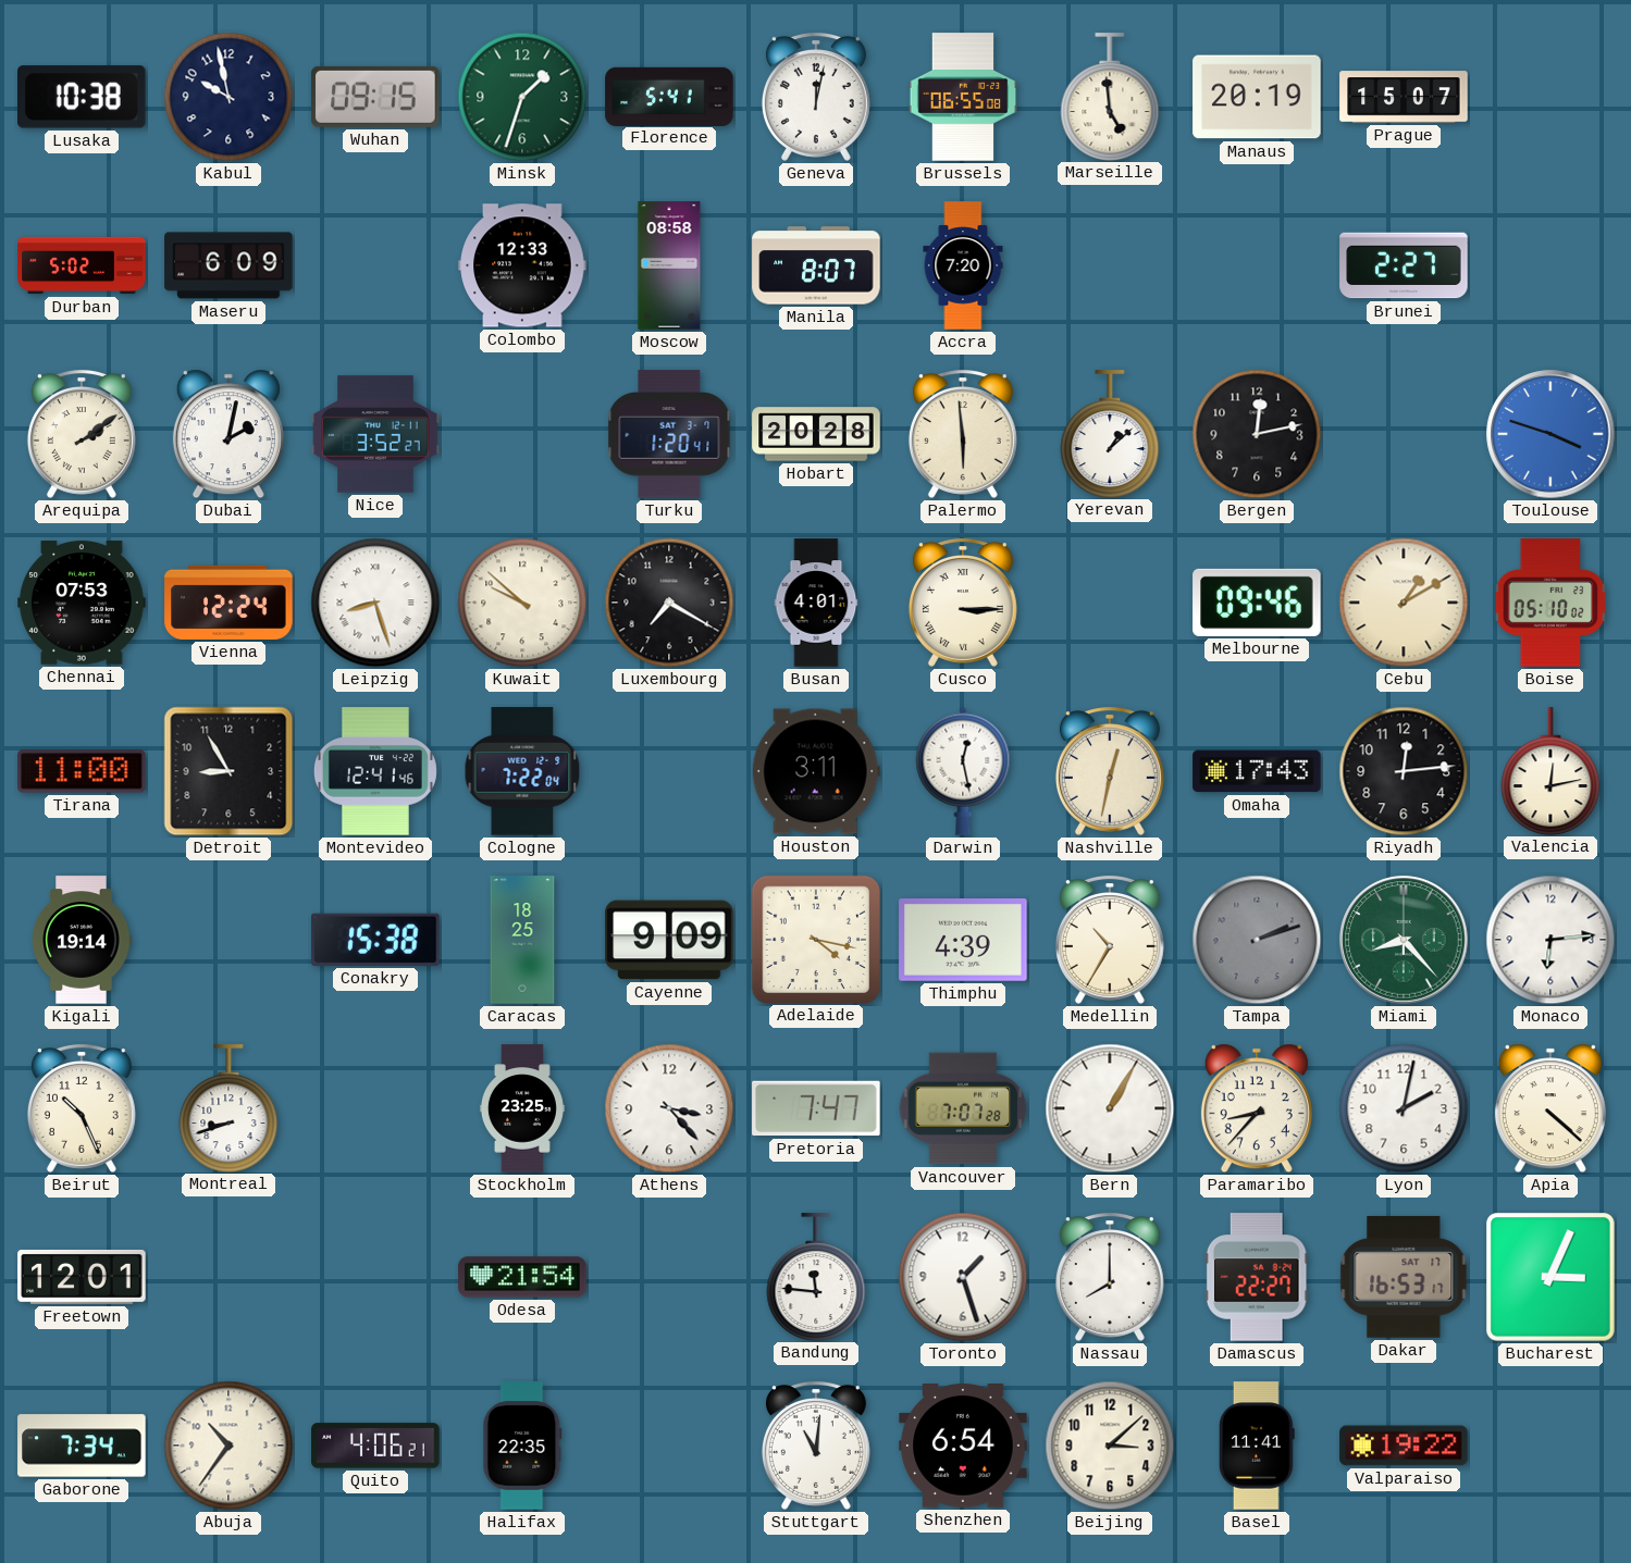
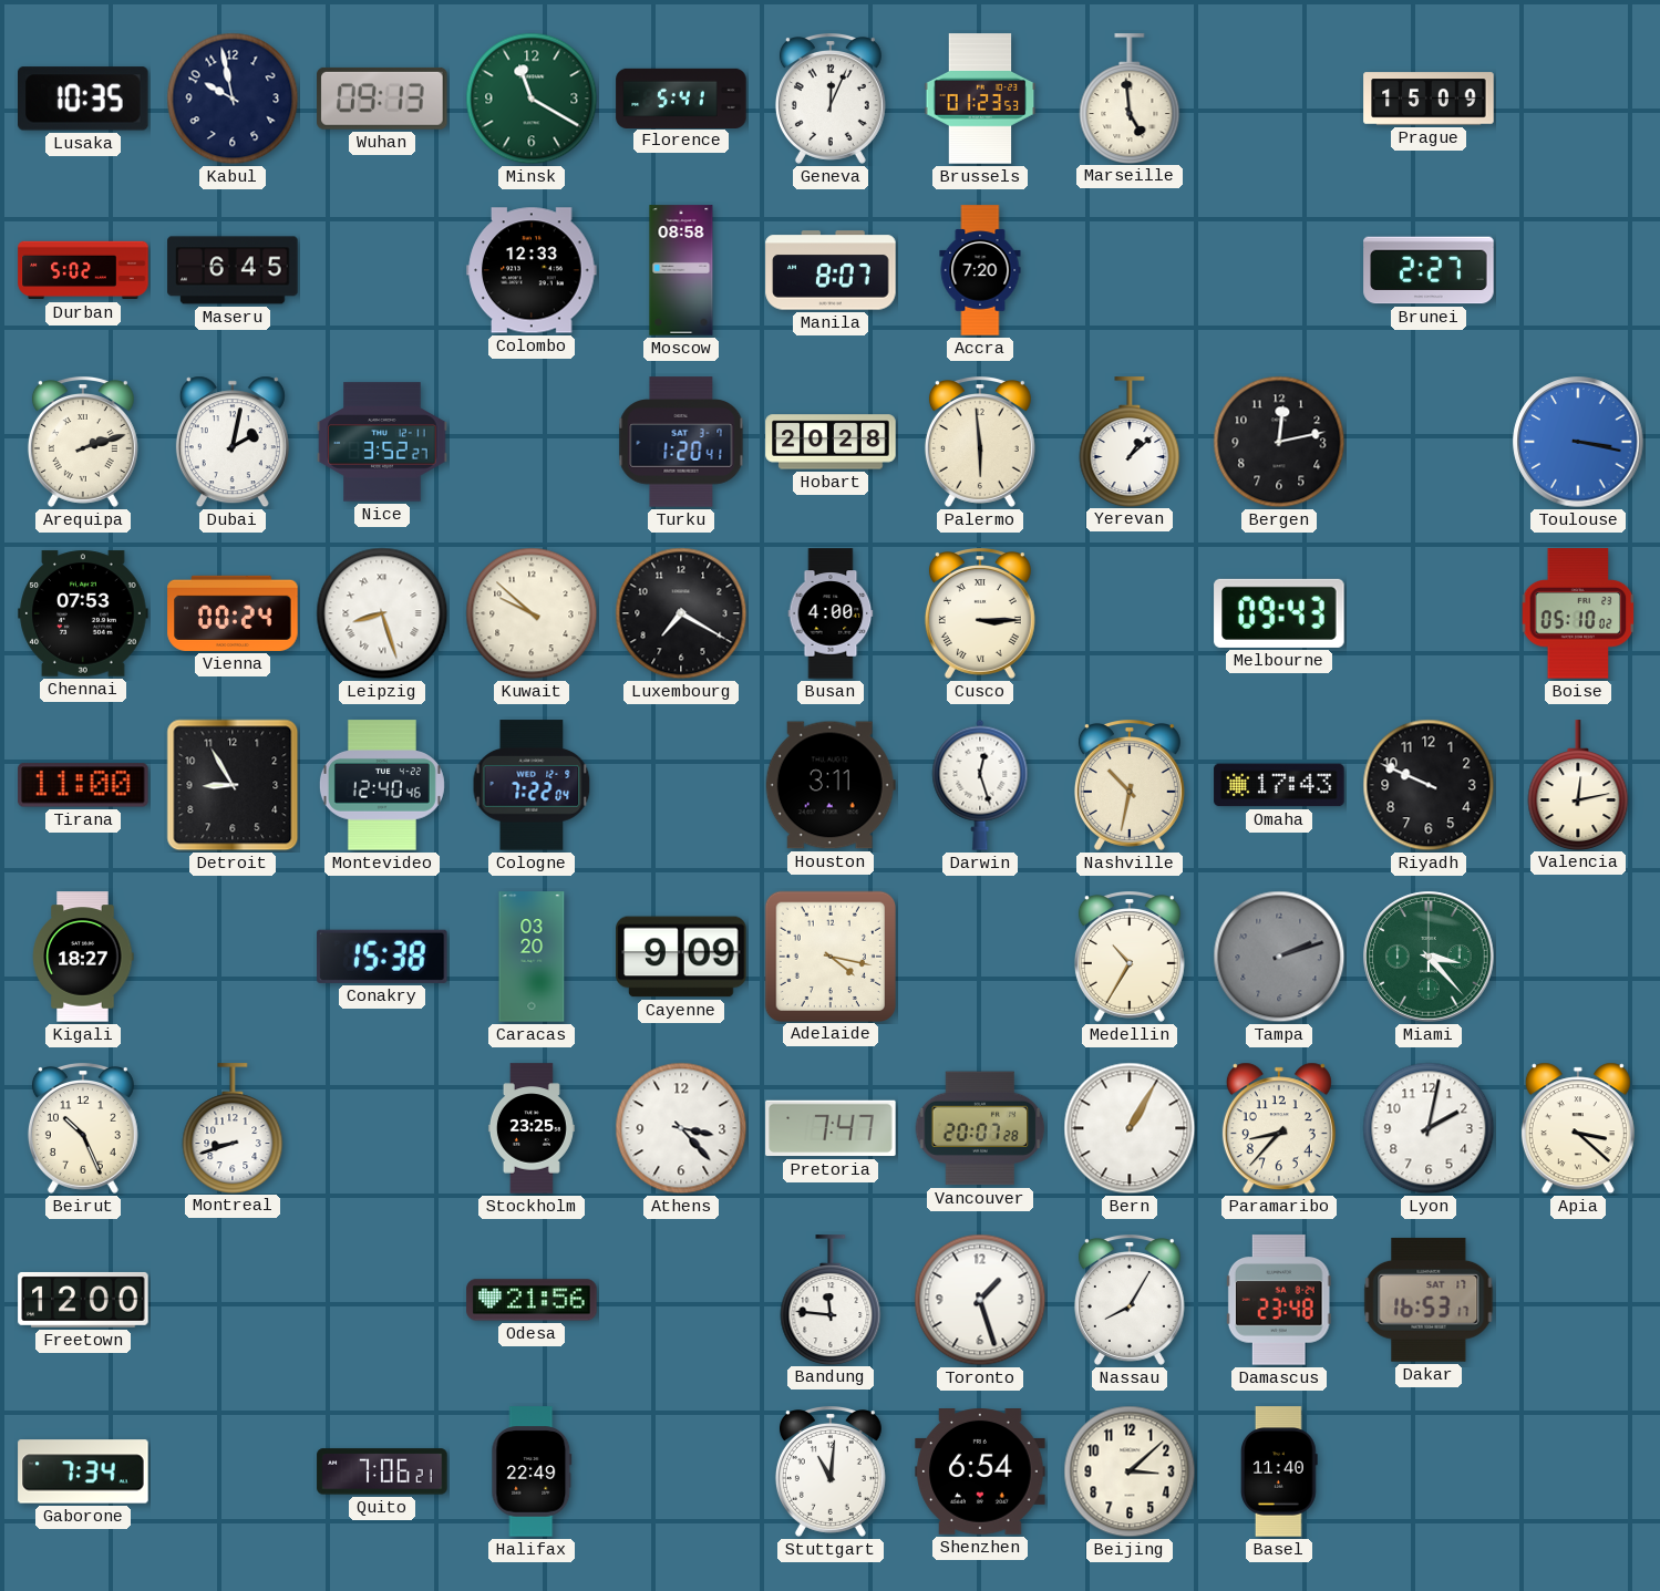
Lusaka: 10:38 -> 10:35
Wuhan: 09:15 -> 09:13
Minsk: 1:33 -> 11:20
Geneva: 12:02 -> 12:04
Brussels: 06:55 -> 01:23
Manaus: 20:19 -> none
Prague: 15:07 -> 15:09
Maseru: 6:09 -> 6:45
Arequipa: 2:09 -> 2:12
Toulouse: 3:48 -> 3:17
Vienna: 12:24 -> 00:24
Busan: 4:01 -> 4:00
Melbourne: 09:46 -> 09:43
Cebu: 1:10 -> none
Montevideo: 12:41 -> 12:40
Darwin: 12:28 -> 12:27
Nashville: 12:32 -> 10:32
Riyadh: 12:14 -> 9:49
Kigali: 19:14 -> 18:27
Caracas: 18:25 -> 03:20
Thimphu: 4:39 -> none
Miami: 8:23 -> 3:23
Monaco: 6:14 -> none
Vancouver: 7:07 -> 20:07
Apia: 4:22 -> 3:22
Freetown: 12:01 -> 12:00
Odesa: 21:54 -> 21:56
Nassau: 8:00 -> 8:05
Damascus: 22:27 -> 23:48
Bucharest: 3:04 -> none
Abuja: 10:36 -> none
Quito: 4:06 -> 7:06
Halifax: 22:35 -> 22:49
Basel: 11:41 -> 11:40
Valparaiso: 19:22 -> none
